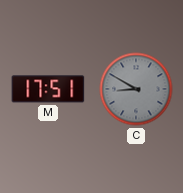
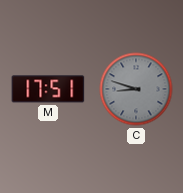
C: 8:50 -> 8:48
